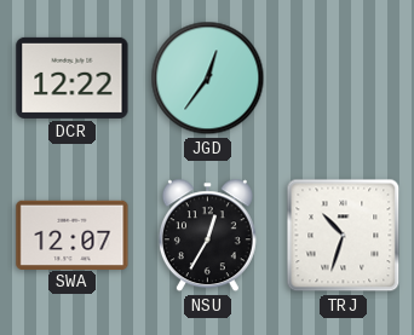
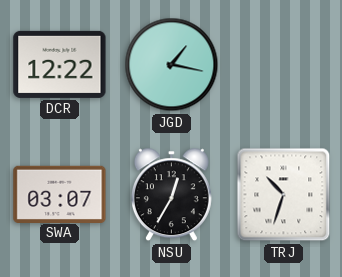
JGD: 12:36 -> 1:17
SWA: 12:07 -> 03:07
